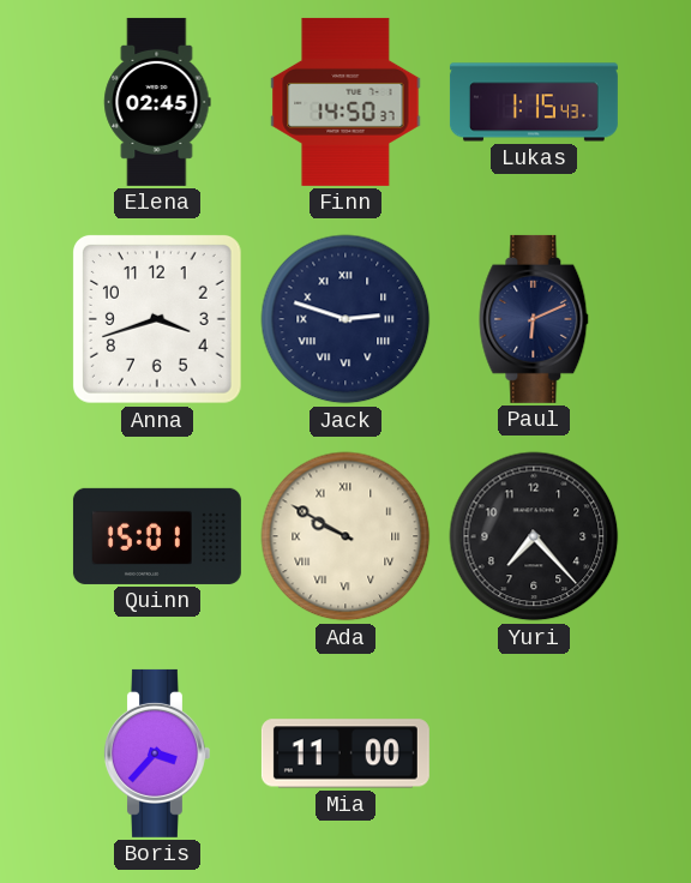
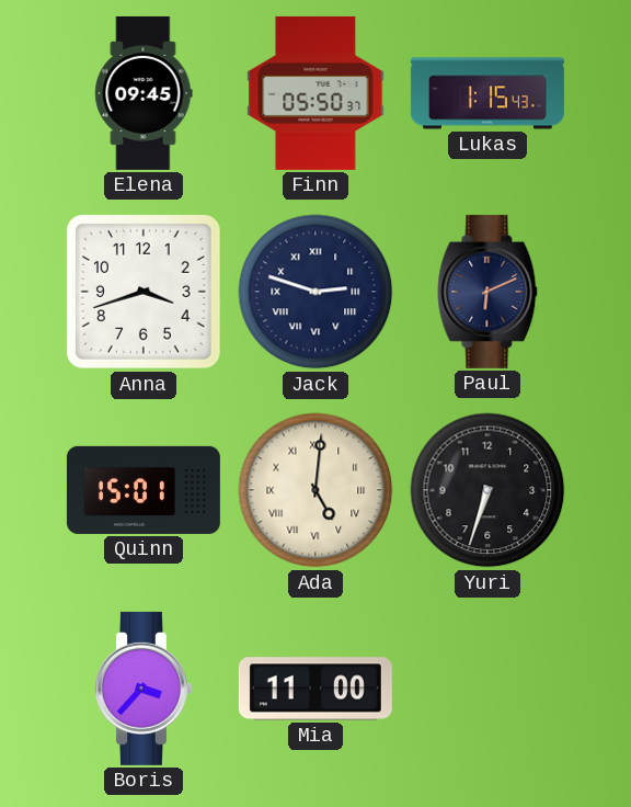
Elena: 02:45 -> 09:45
Finn: 14:50 -> 05:50
Ada: 9:50 -> 5:01
Yuri: 7:23 -> 6:33
